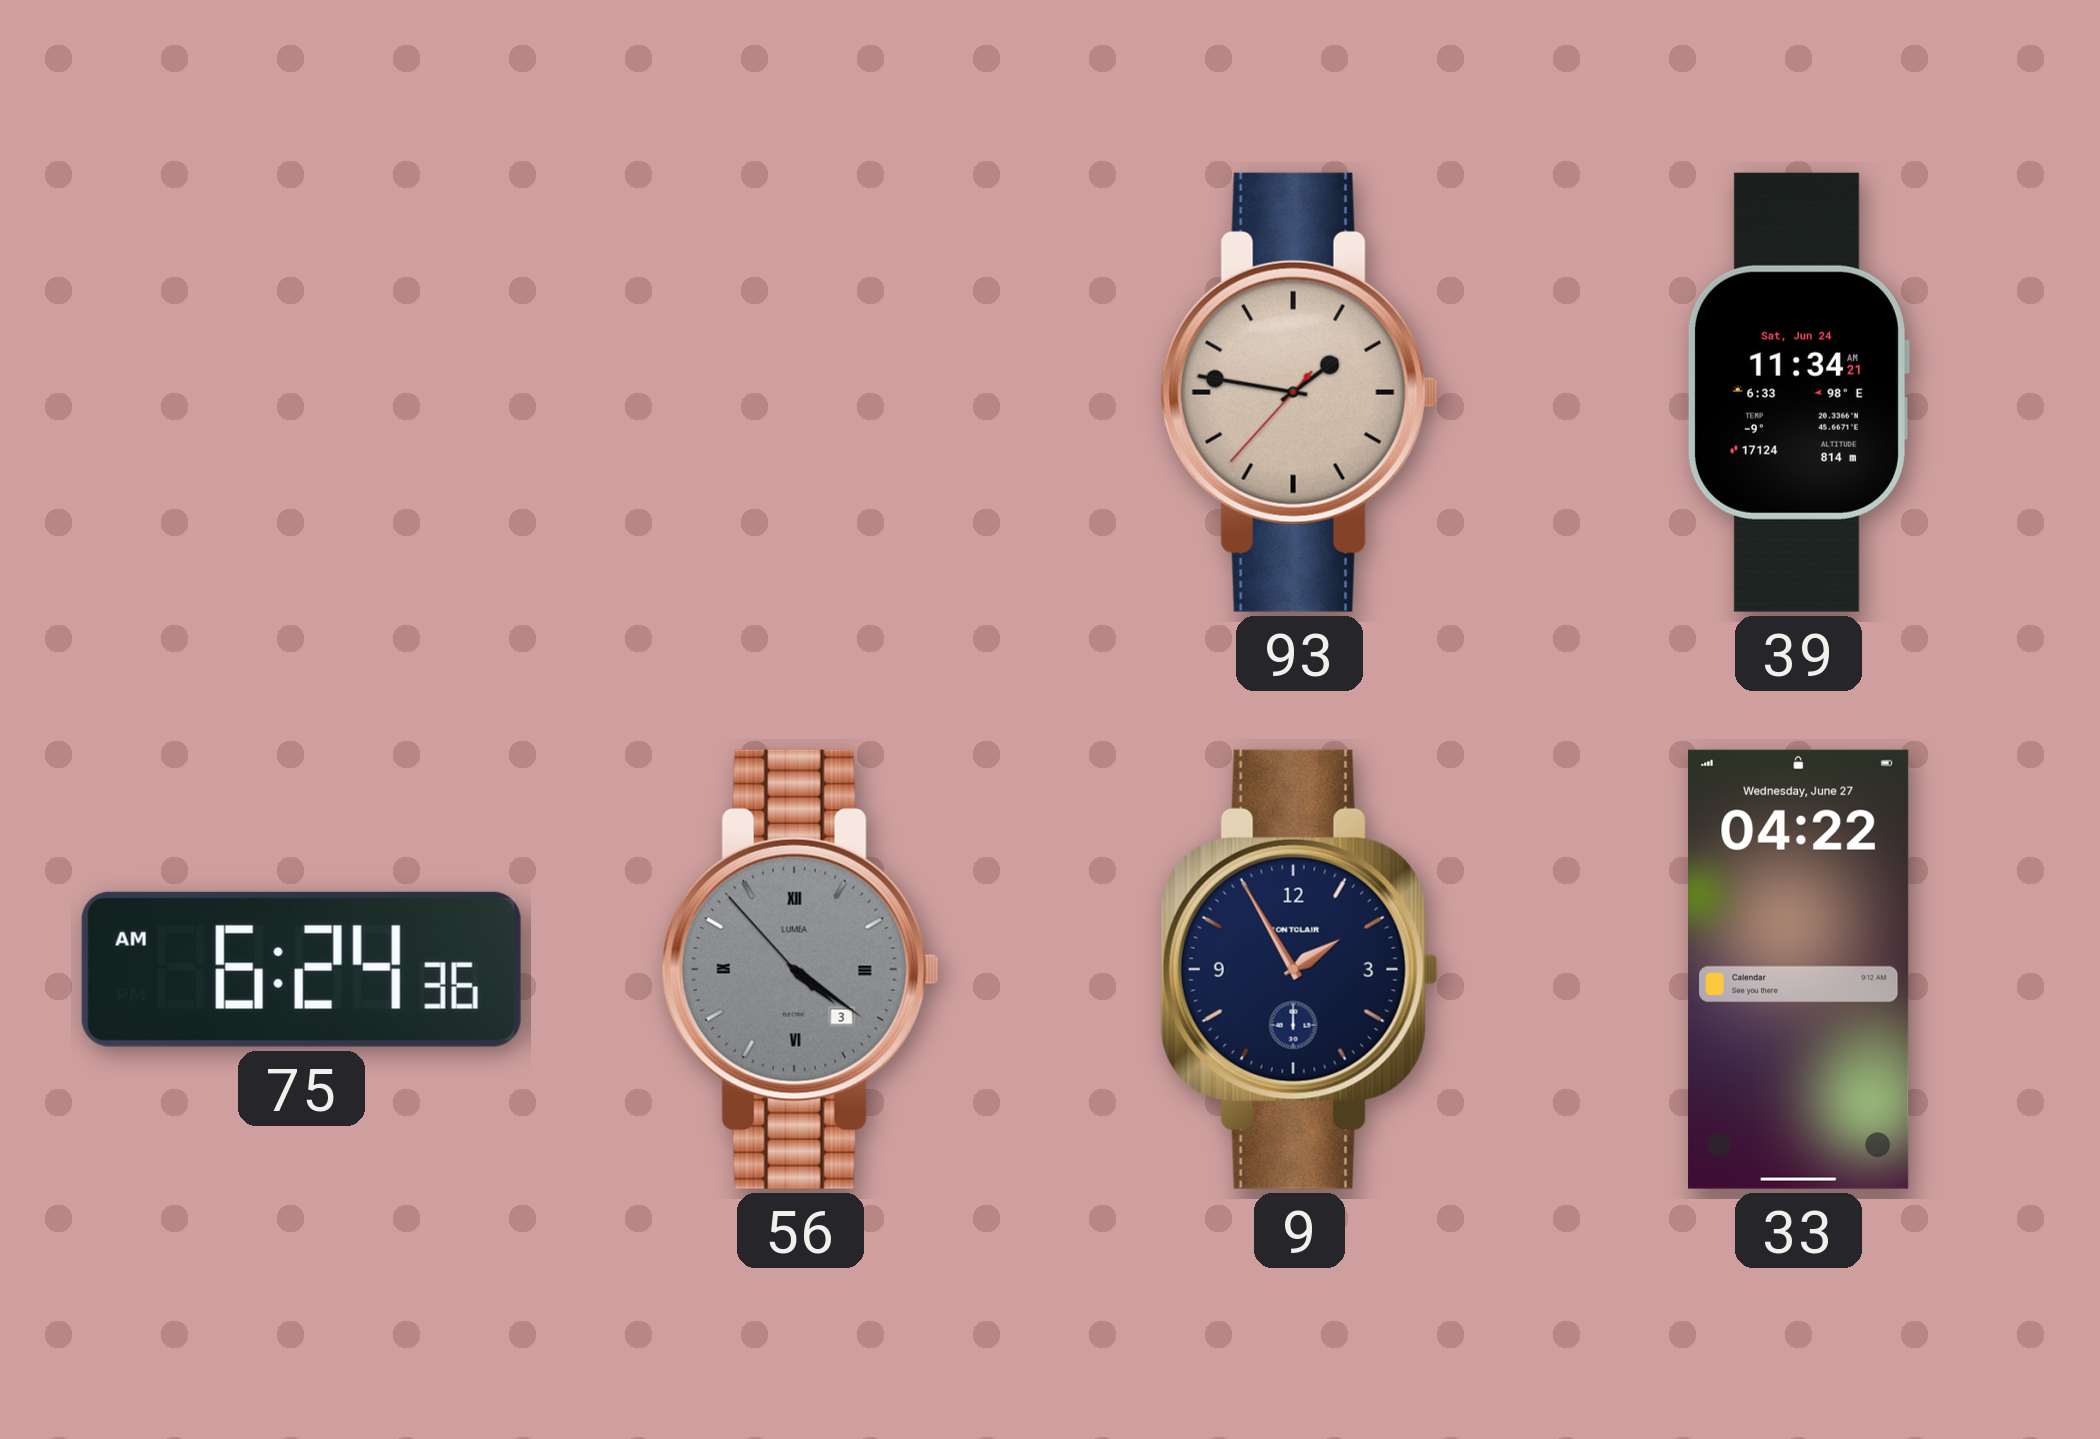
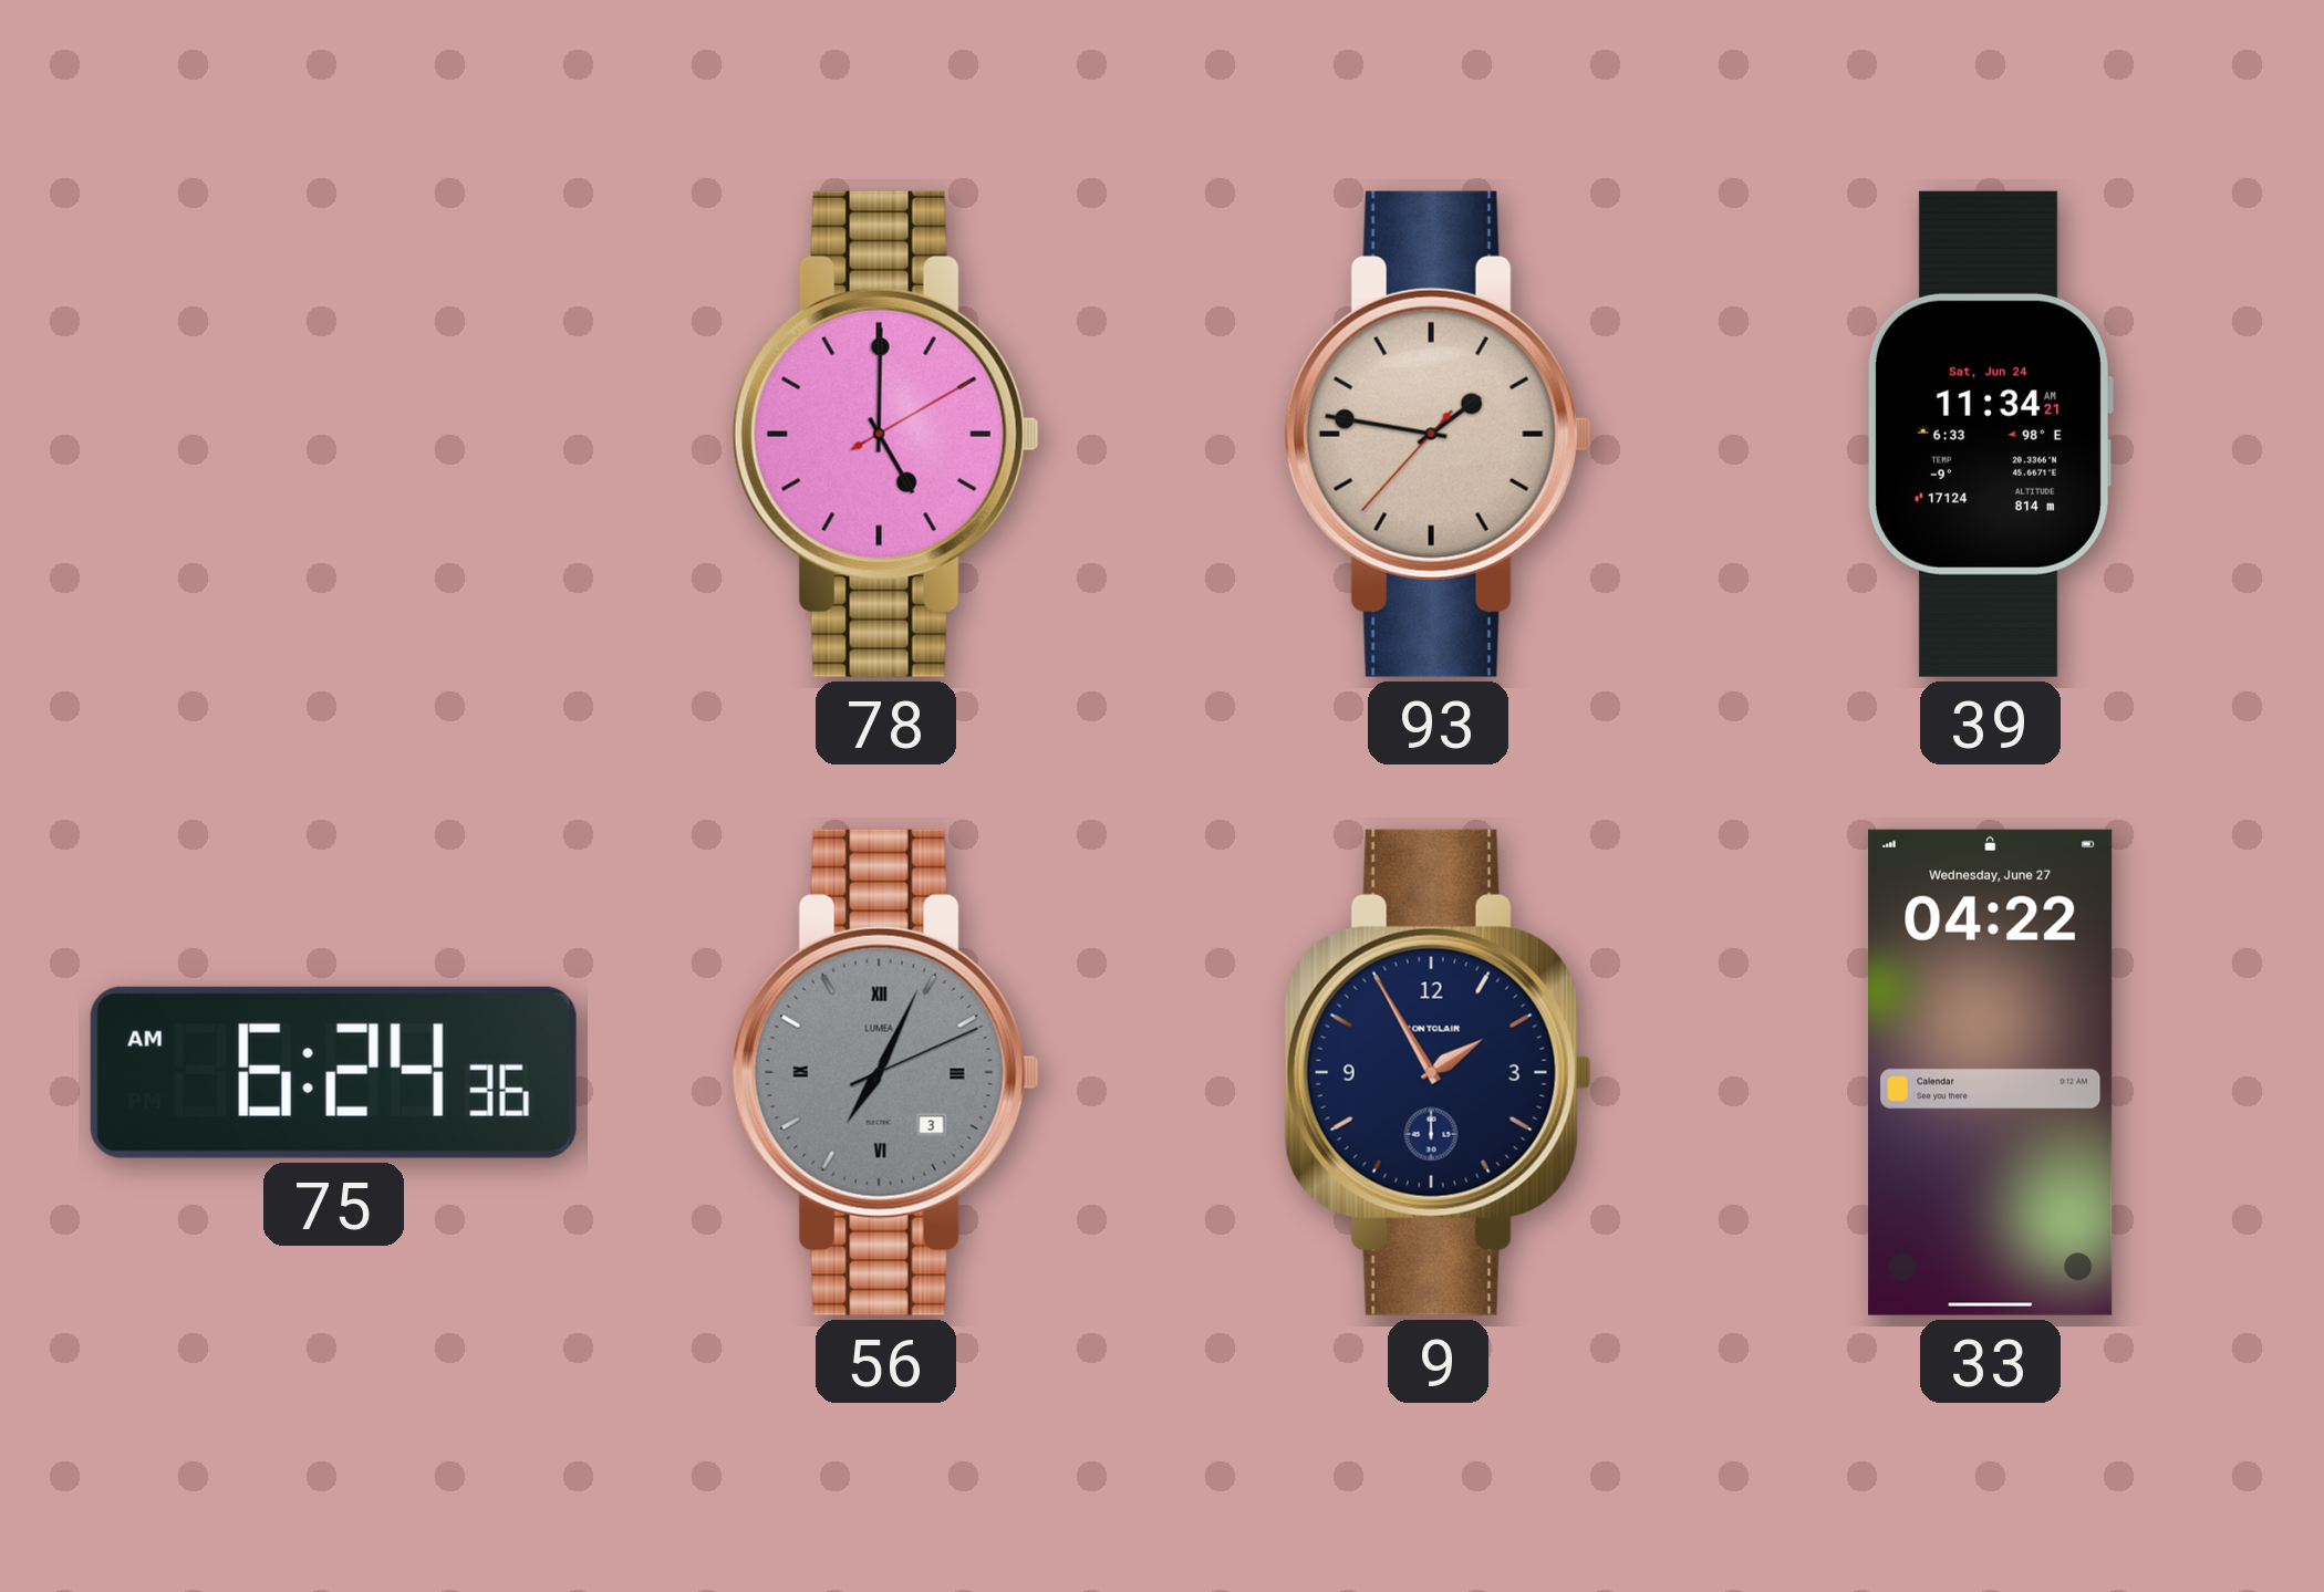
78: none -> 5:00
56: 4:20 -> 7:04
